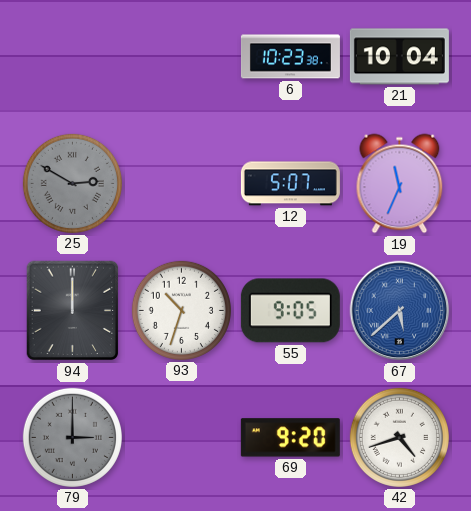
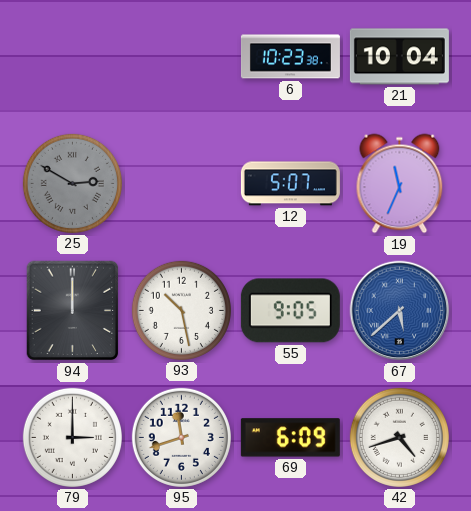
93: 10:33 -> 10:28
79 dial: grey -> white
95: none -> 11:42
69: 9:20 -> 6:09
